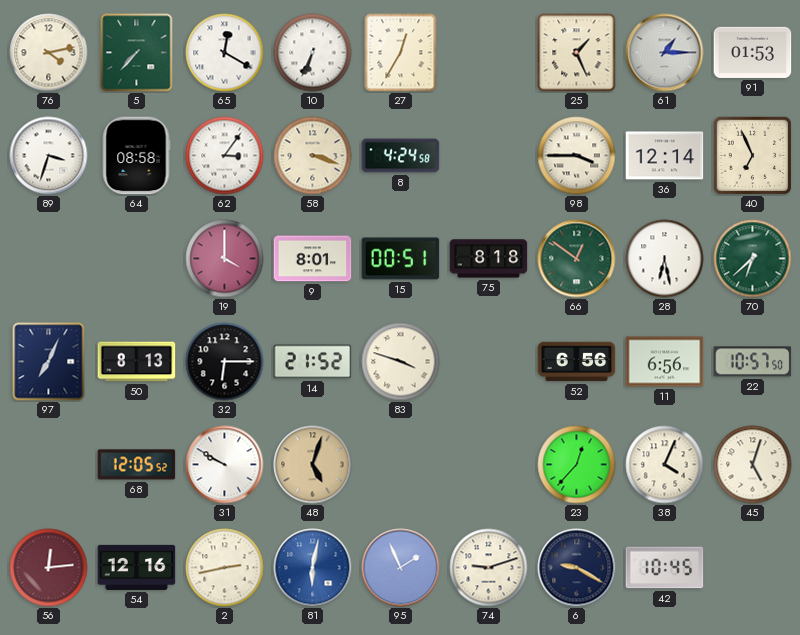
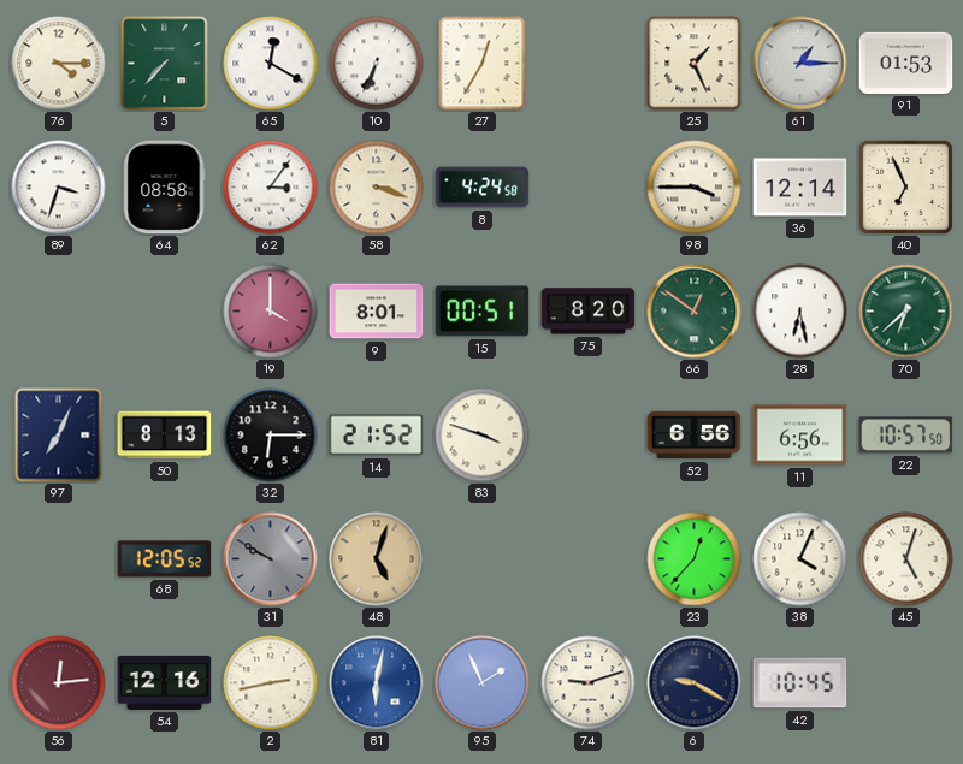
76: 4:13 -> 4:15
75: 8:18 -> 8:20
31 dial: white -> grey
